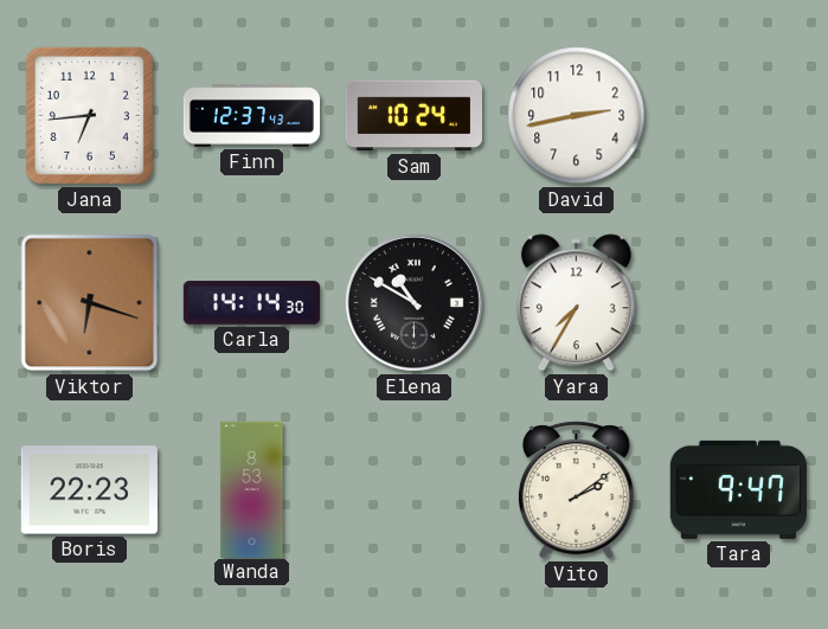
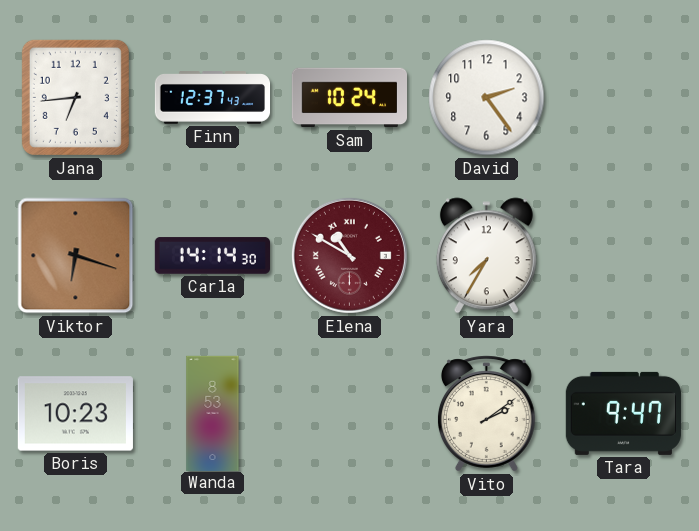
David: 2:43 -> 2:24
Elena dial: black -> burgundy
Boris: 22:23 -> 10:23
